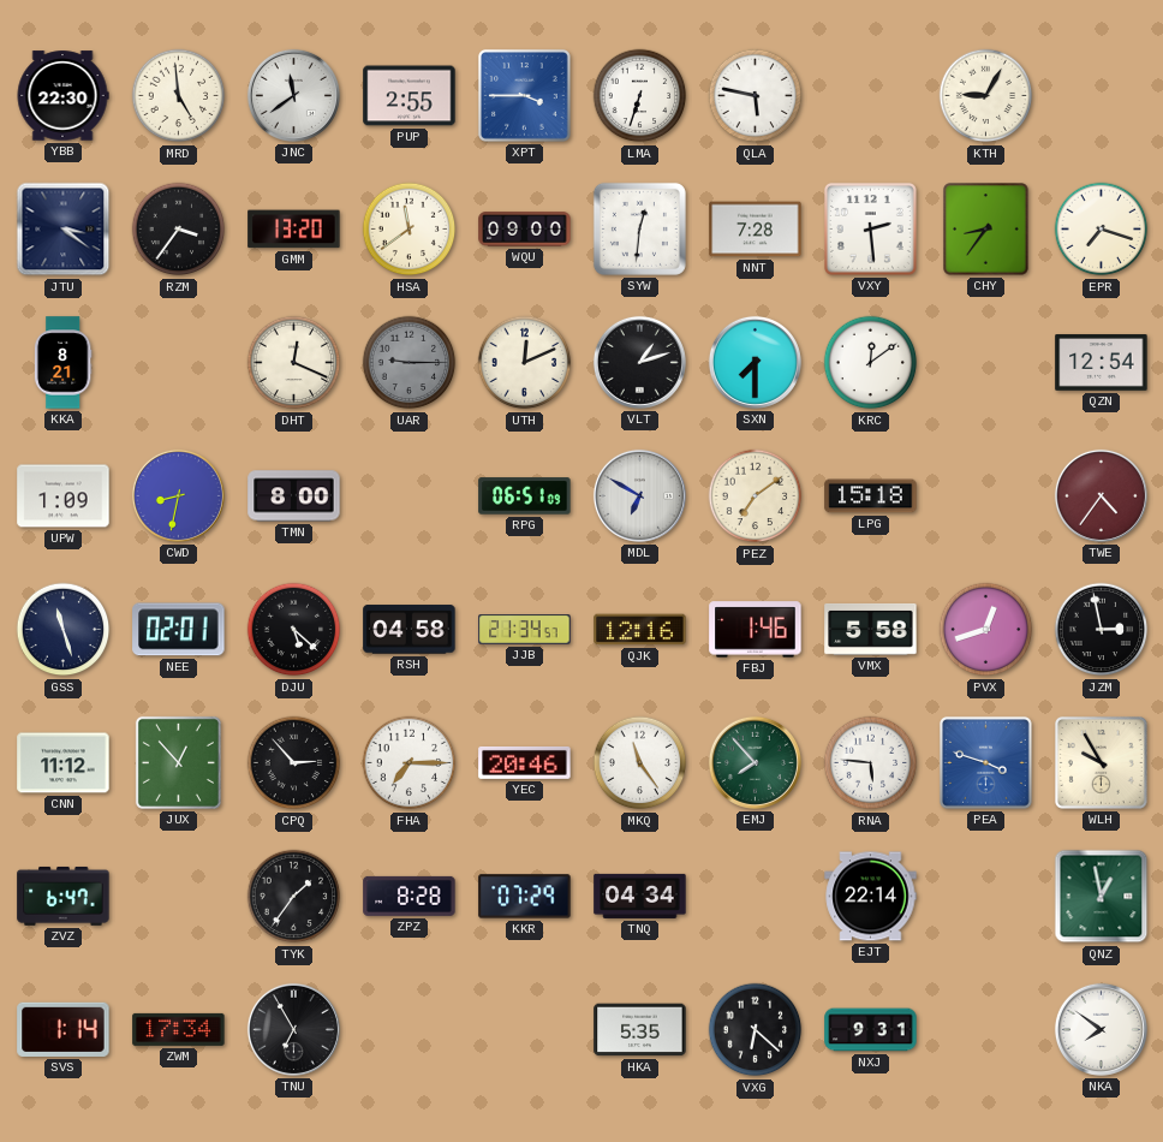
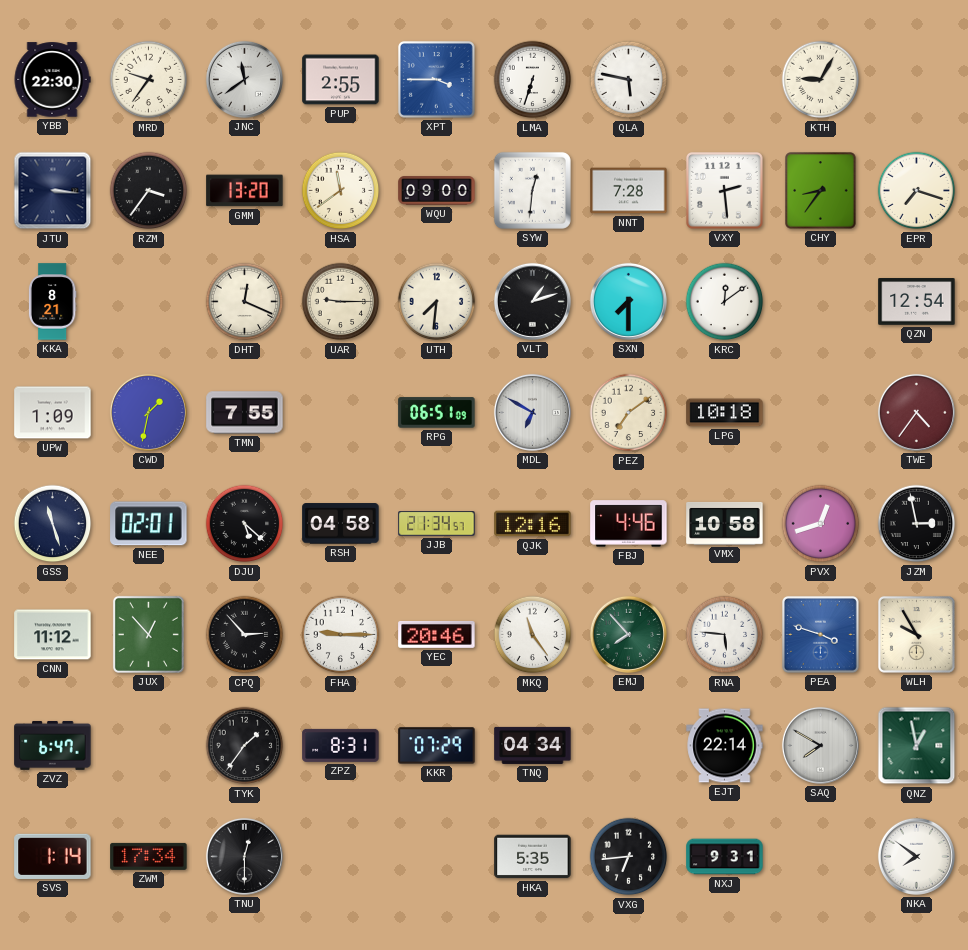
MRD: 4:59 -> 9:36
JTU: 3:21 -> 3:16
UAR dial: grey -> cream
UTH: 12:11 -> 7:31
CWD: 8:32 -> 1:32
TMN: 8:00 -> 7:55
LPG: 15:18 -> 10:18
FBJ: 1:46 -> 4:46
VMX: 5:58 -> 10:58
FHA: 7:15 -> 9:15
ZPZ: 8:28 -> 8:31
SAQ: none -> 7:50
TNU: 6:55 -> 12:30
VXG: 6:22 -> 6:44
